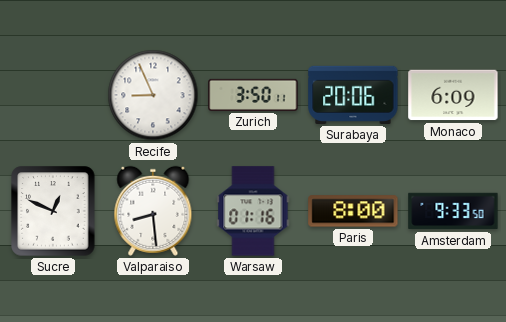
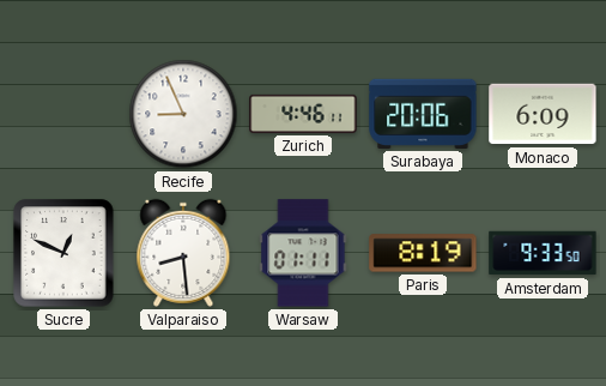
Zurich: 3:50 -> 4:46
Warsaw: 01:16 -> 01:11
Paris: 8:00 -> 8:19
